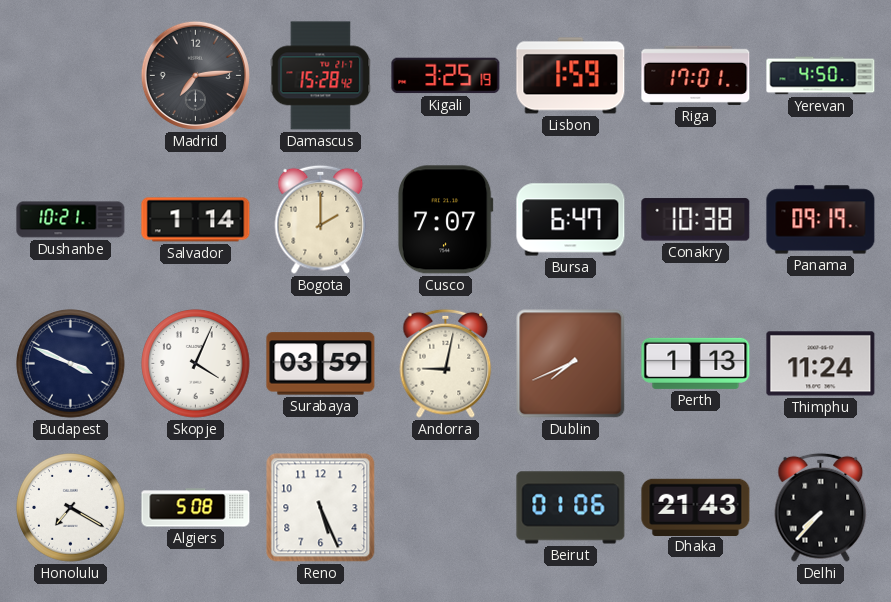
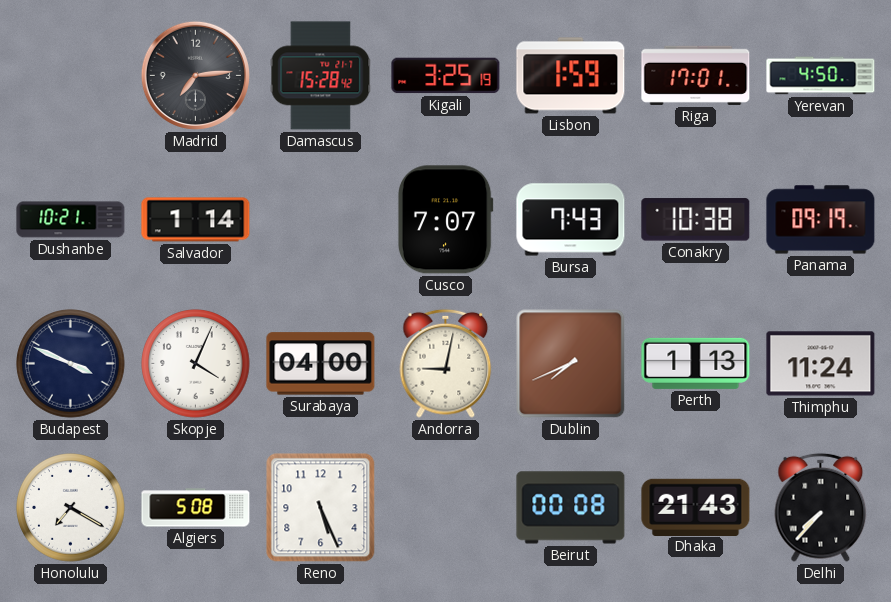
Bogota: 2:00 -> none
Bursa: 6:47 -> 7:43
Surabaya: 03:59 -> 04:00
Beirut: 01:06 -> 00:08
